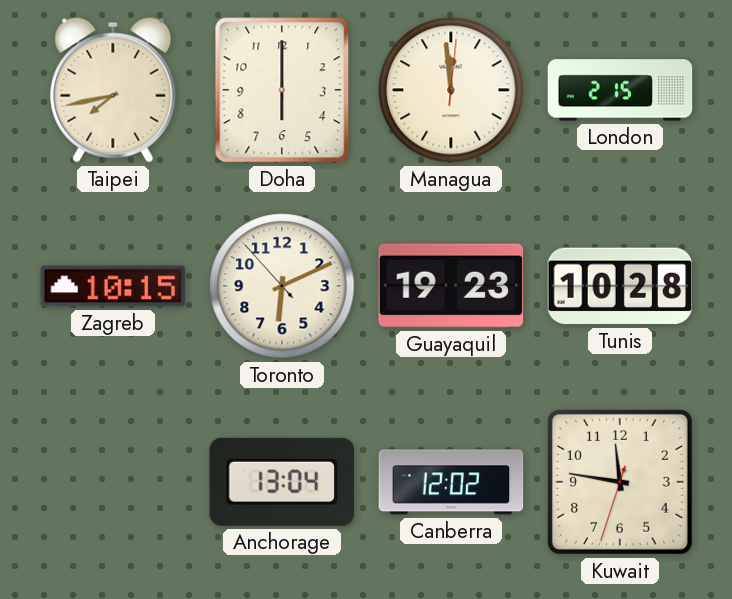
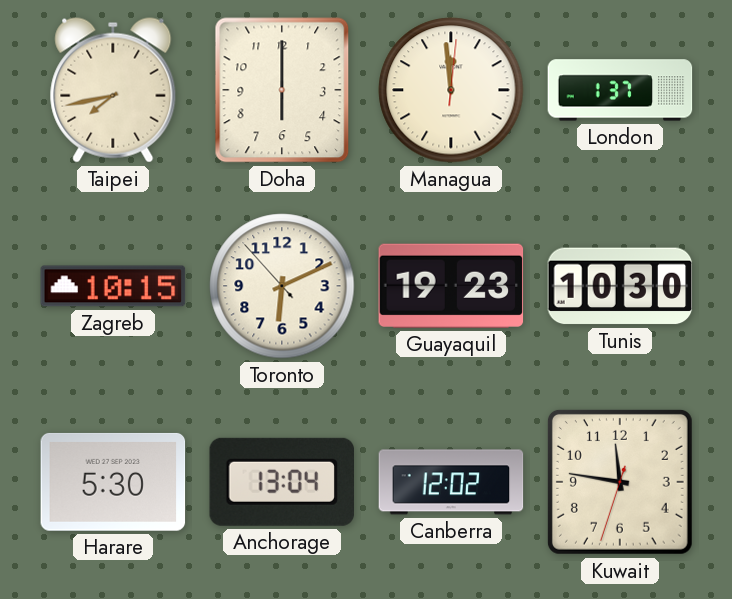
London: 2:15 -> 1:37
Tunis: 10:28 -> 10:30
Harare: none -> 5:30
